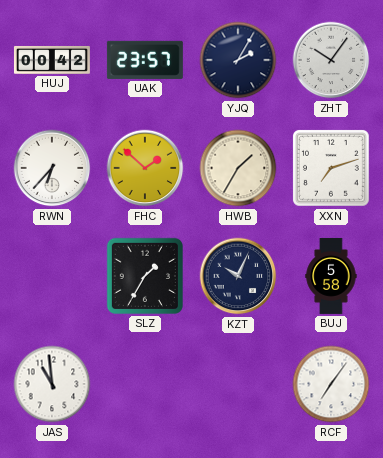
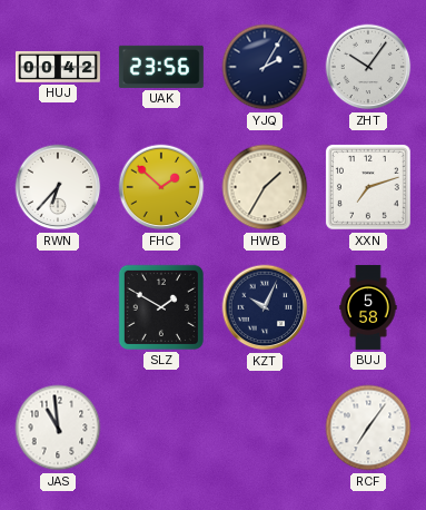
UAK: 23:57 -> 23:56
SLZ: 1:35 -> 1:50
